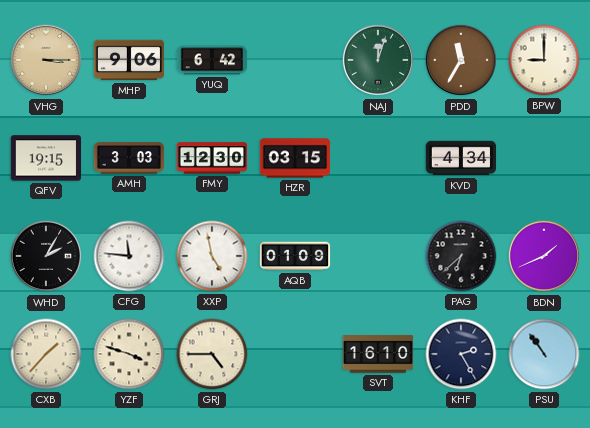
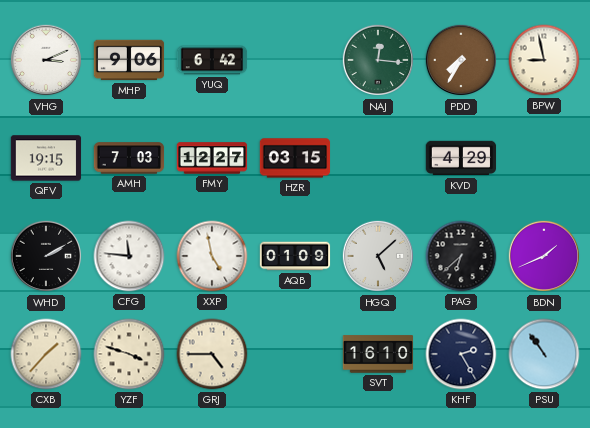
VHG: 3:15 -> 3:11
VHG dial: champagne -> white
NAJ: 12:03 -> 12:16
PDD: 11:35 -> 7:35
BPW: 9:00 -> 8:58
AMH: 3:03 -> 7:03
FMY: 12:30 -> 12:27
KVD: 4:34 -> 4:29
WHD: 2:05 -> 2:10
HGQ: none -> 5:08
